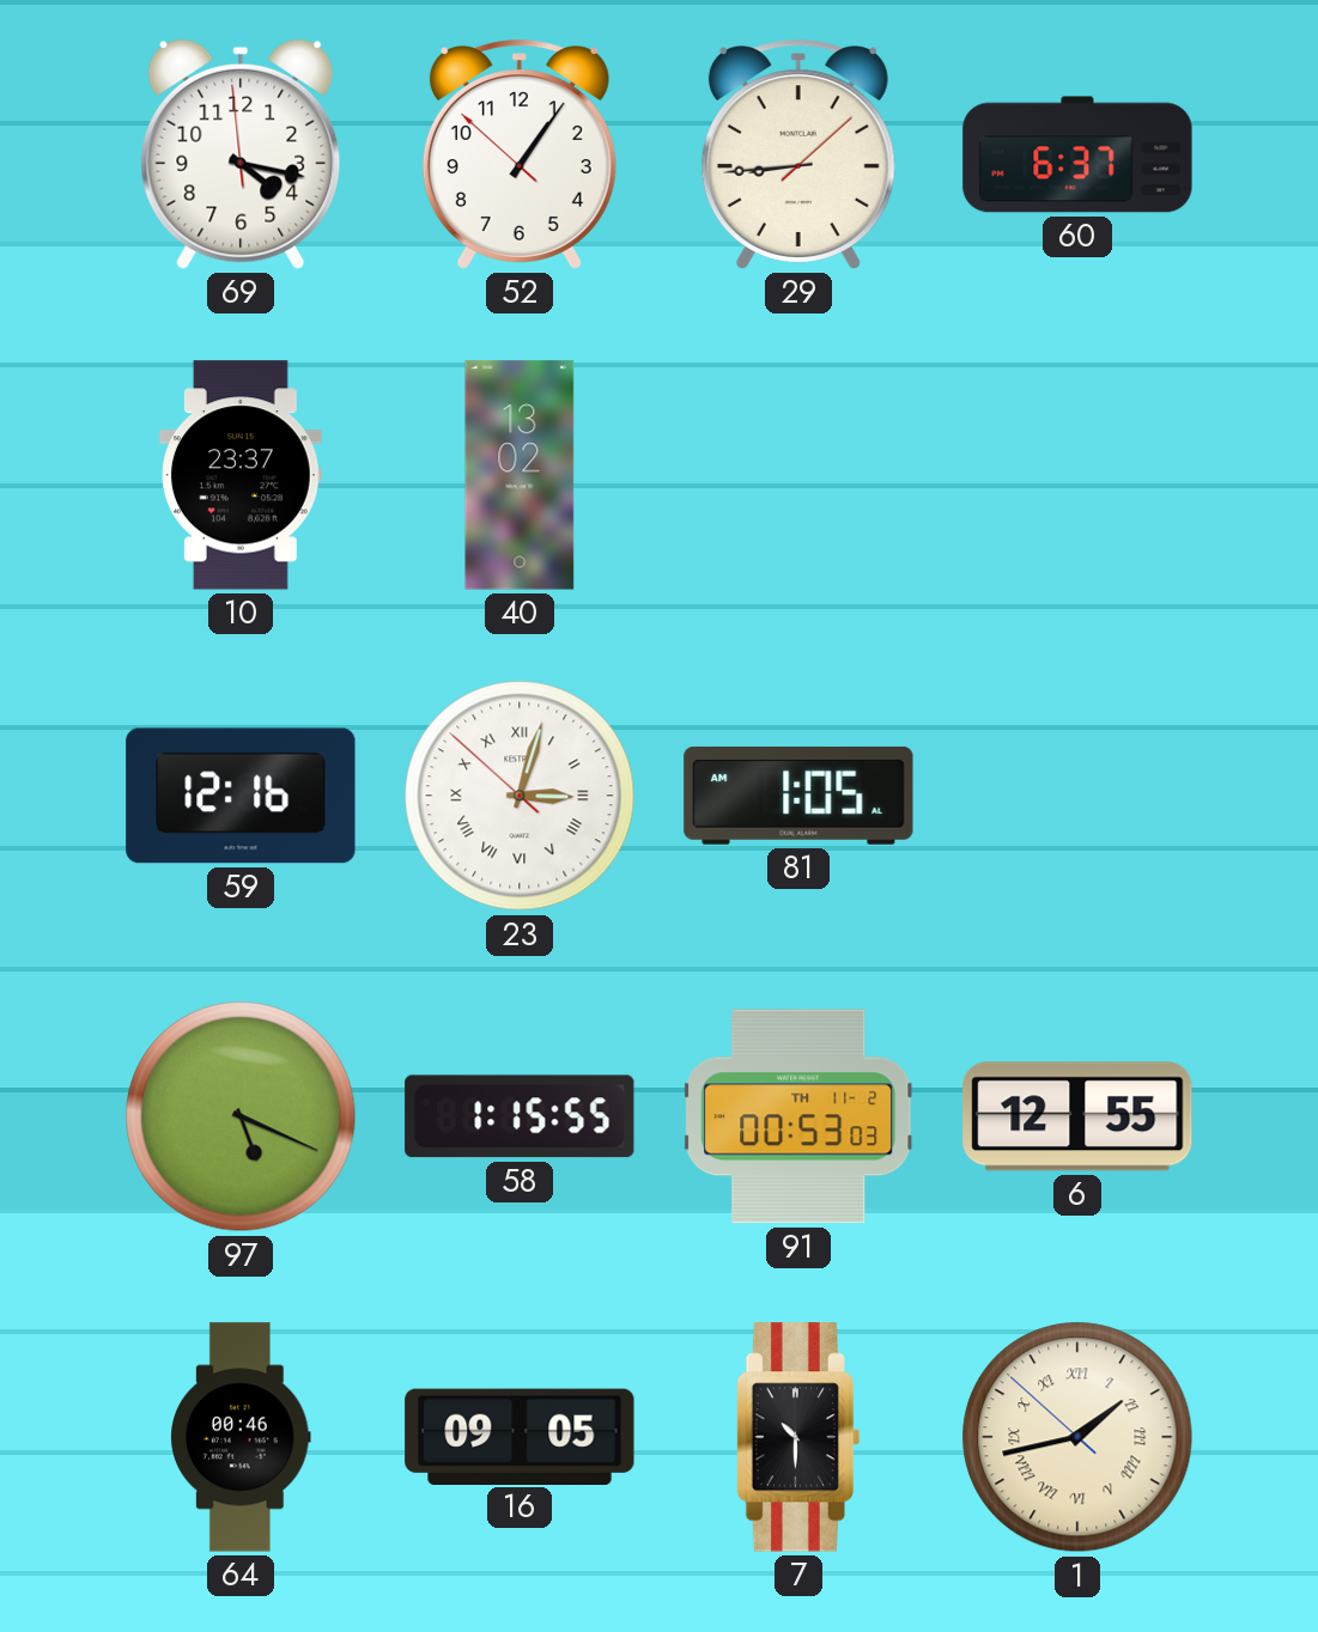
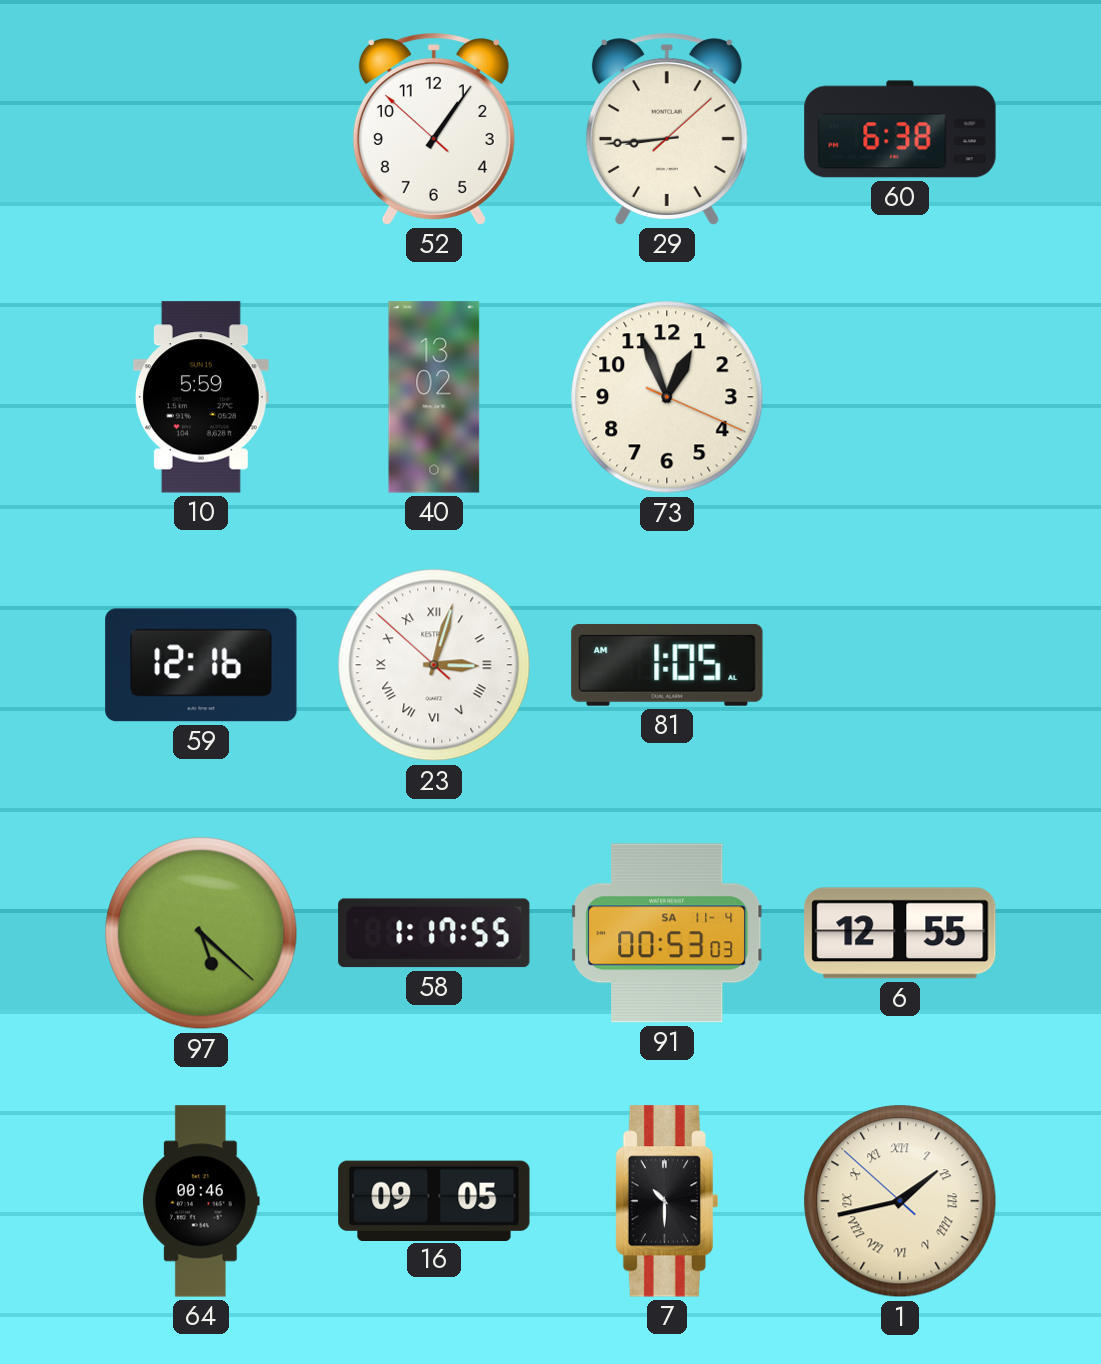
69: 4:16 -> none
60: 6:37 -> 6:38
10: 23:37 -> 5:59
73: none -> 12:56
97: 5:19 -> 5:22
58: 1:15 -> 1:17
91 date: TH 11-2 -> SA 11-4
